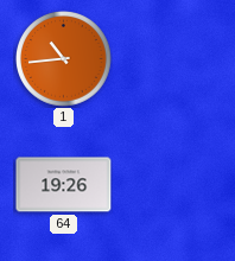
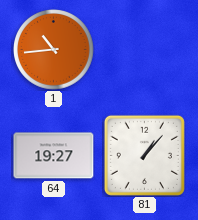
64: 19:26 -> 19:27
81: none -> 1:07
